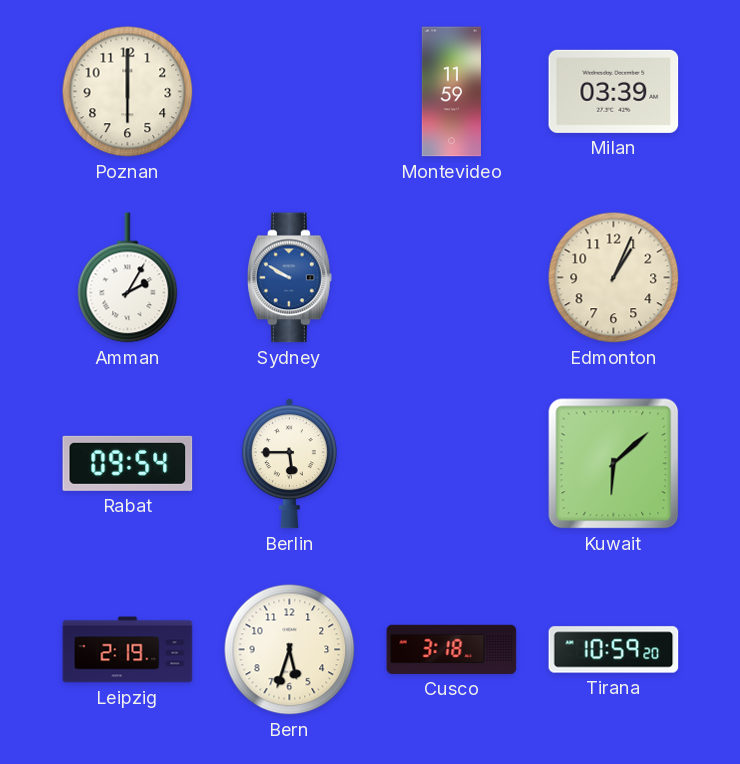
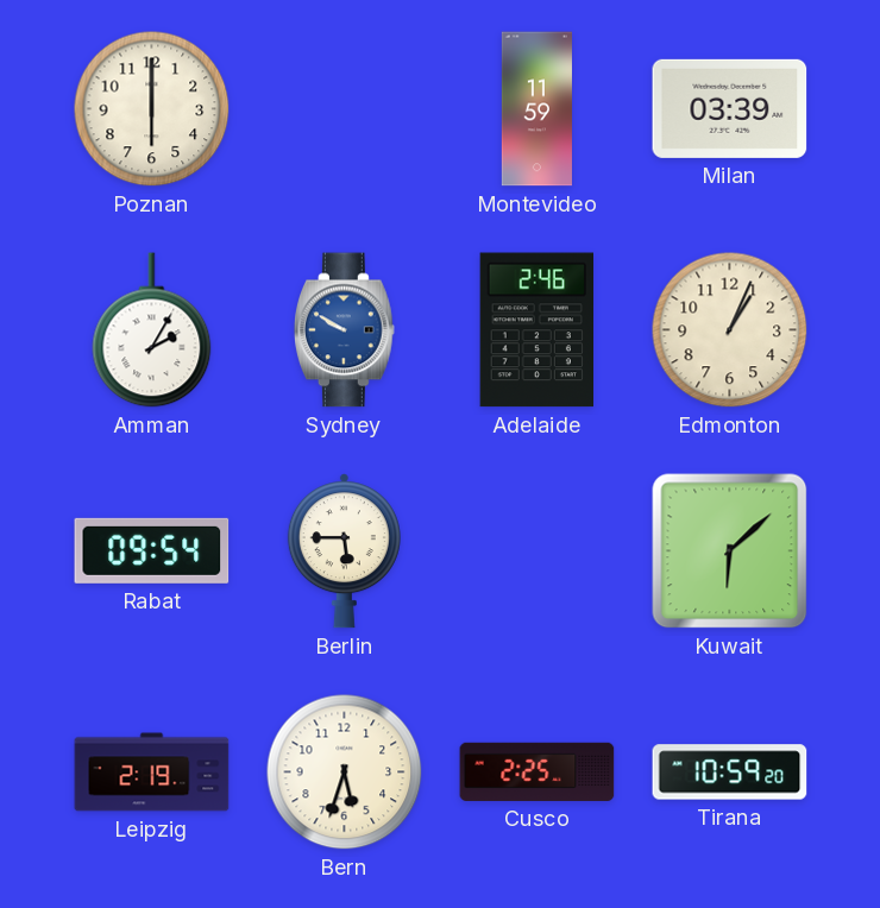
Adelaide: none -> 2:46
Cusco: 3:18 -> 2:25
